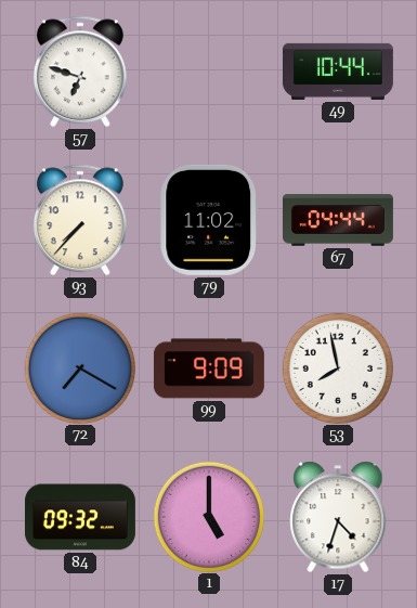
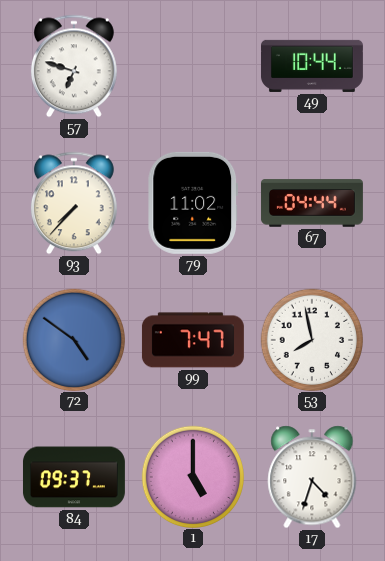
72: 7:20 -> 4:51
99: 9:09 -> 7:47
84: 09:32 -> 09:37
